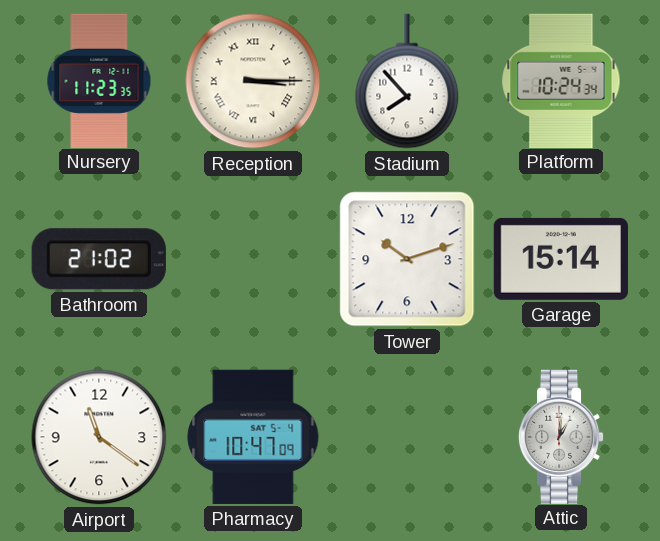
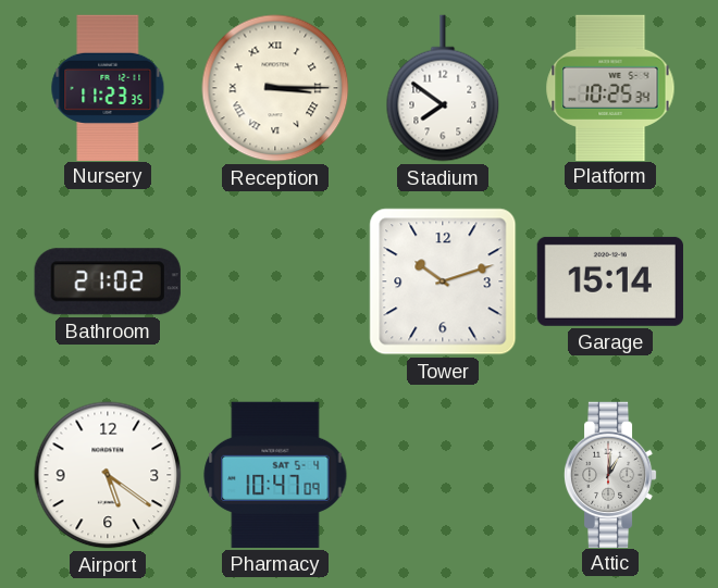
Stadium: 7:53 -> 7:51
Platform: 10:24 -> 10:25
Airport: 11:21 -> 5:21
